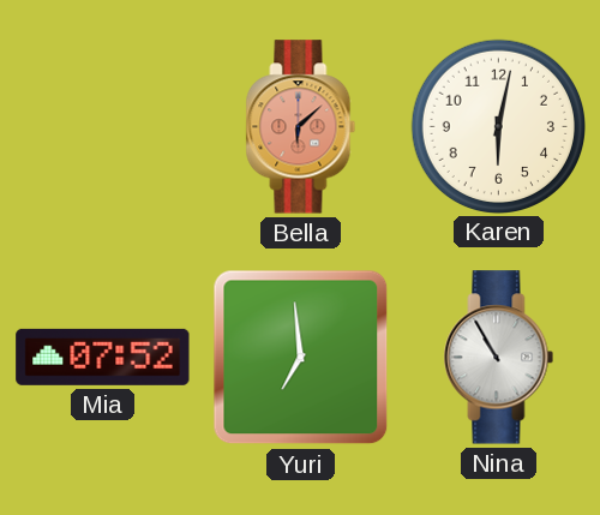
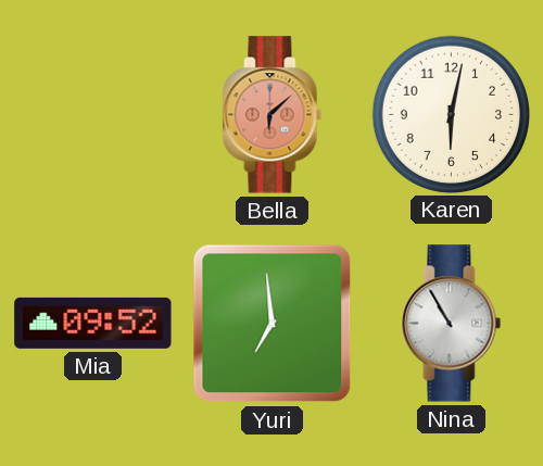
Mia: 07:52 -> 09:52
